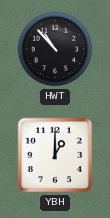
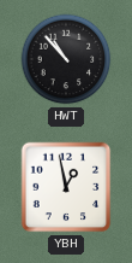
YBH: 1:00 -> 12:58
